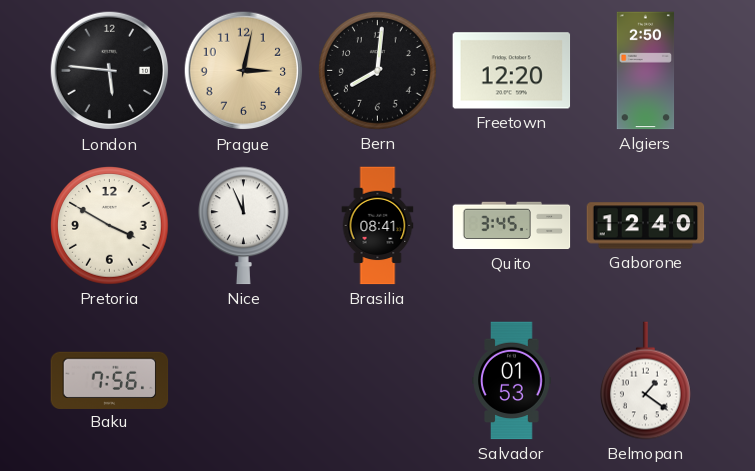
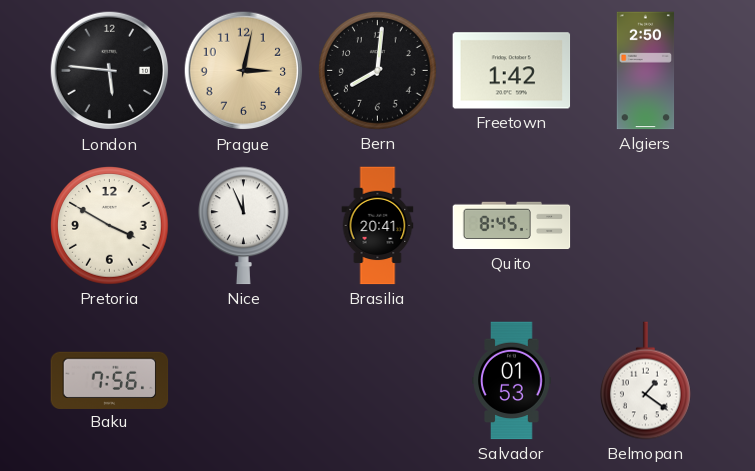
Freetown: 12:20 -> 1:42
Brasilia: 08:41 -> 20:41
Quito: 3:45 -> 8:45
Gaborone: 12:40 -> none
